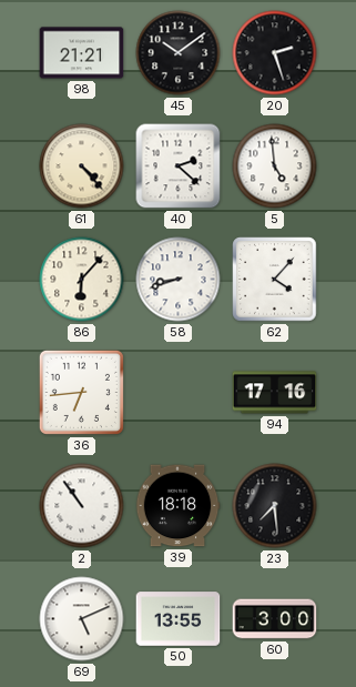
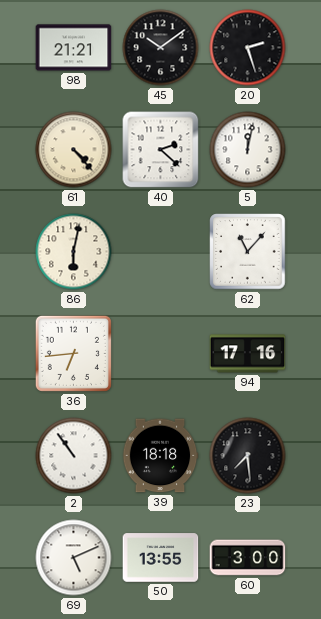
5: 4:59 -> 12:02
86: 6:07 -> 6:02
58: 8:42 -> none
62: 4:07 -> 11:07
